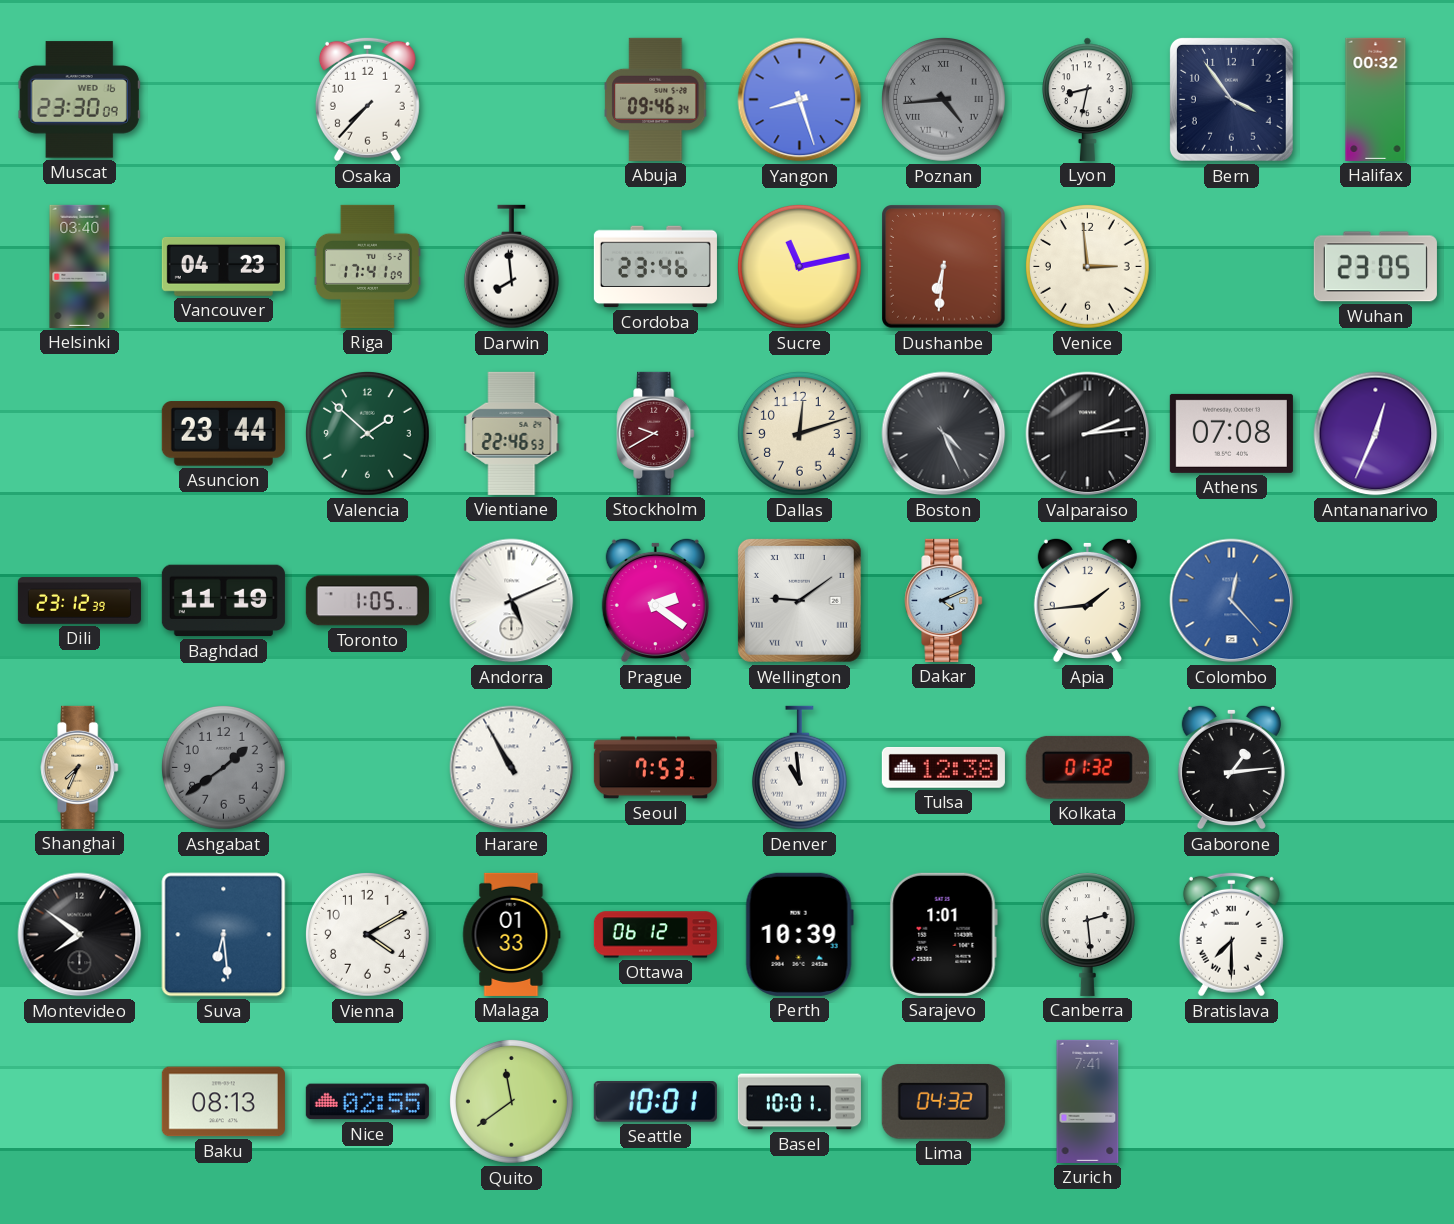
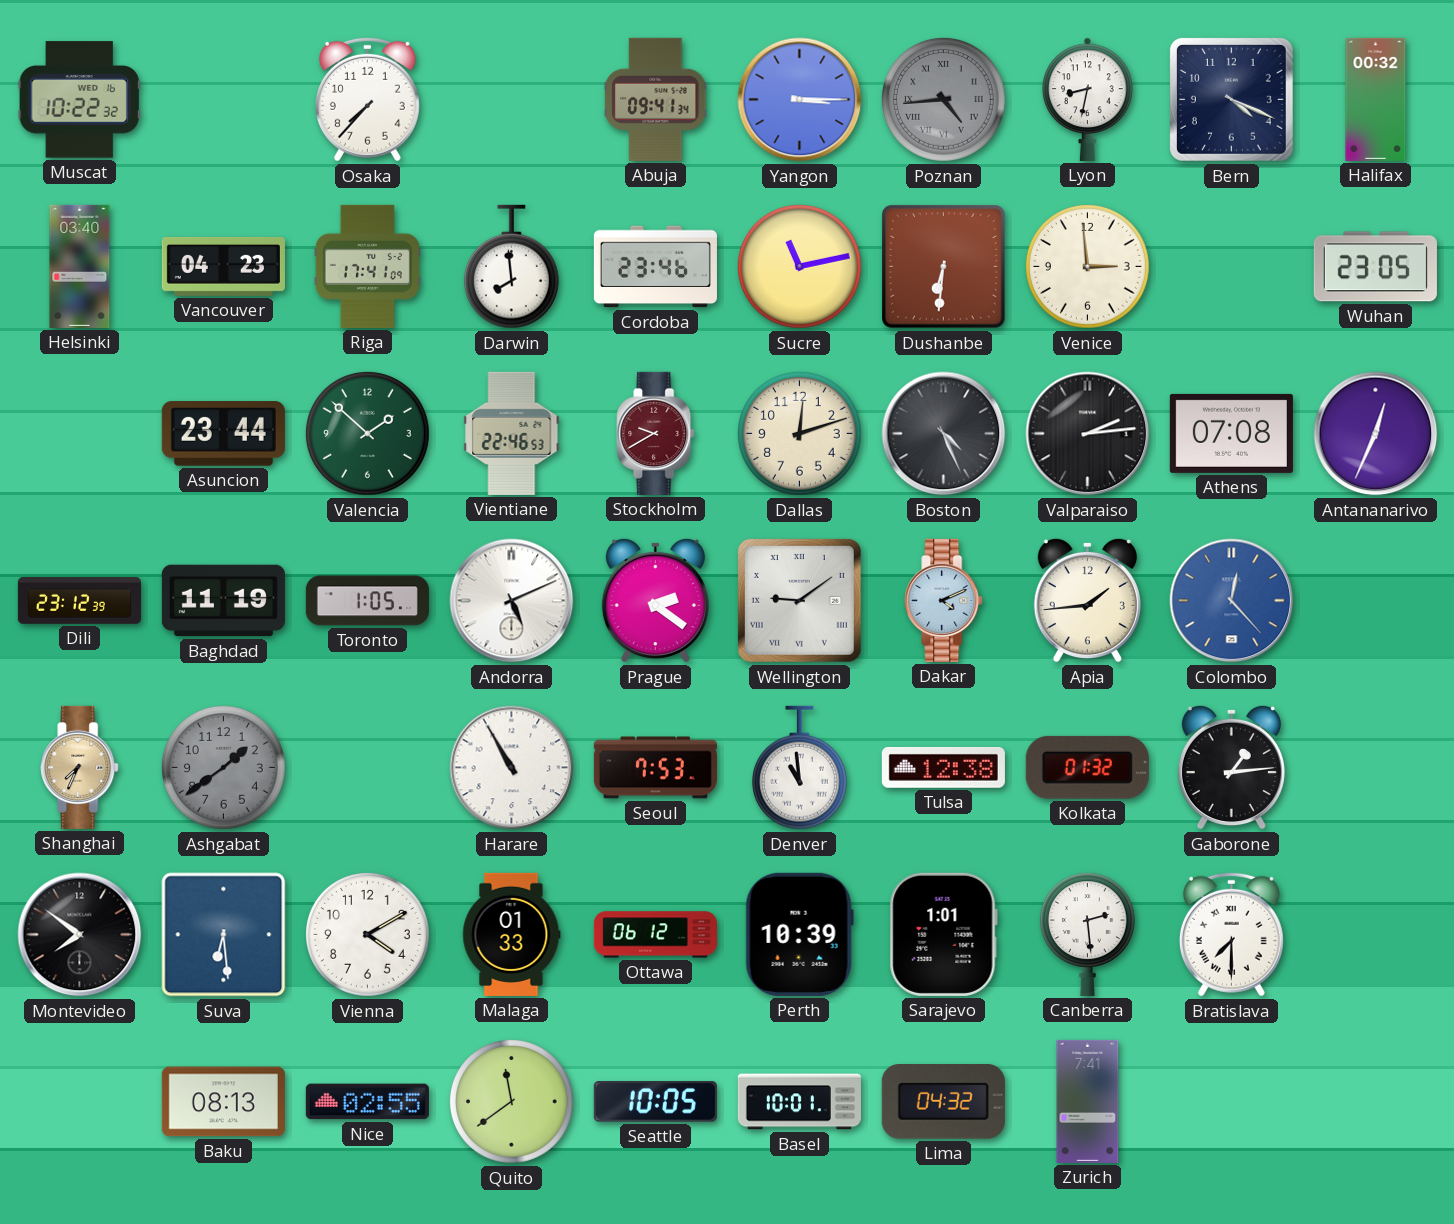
Muscat: 23:30 -> 10:22
Abuja: 09:46 -> 09:41
Yangon: 8:27 -> 3:15
Bern: 3:54 -> 4:19
Seattle: 10:01 -> 10:05
